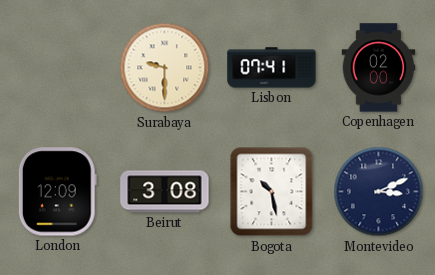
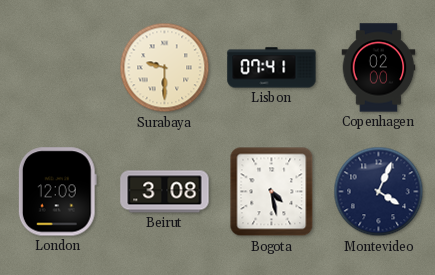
Bogota: 10:28 -> 4:28
Montevideo: 3:11 -> 4:04
